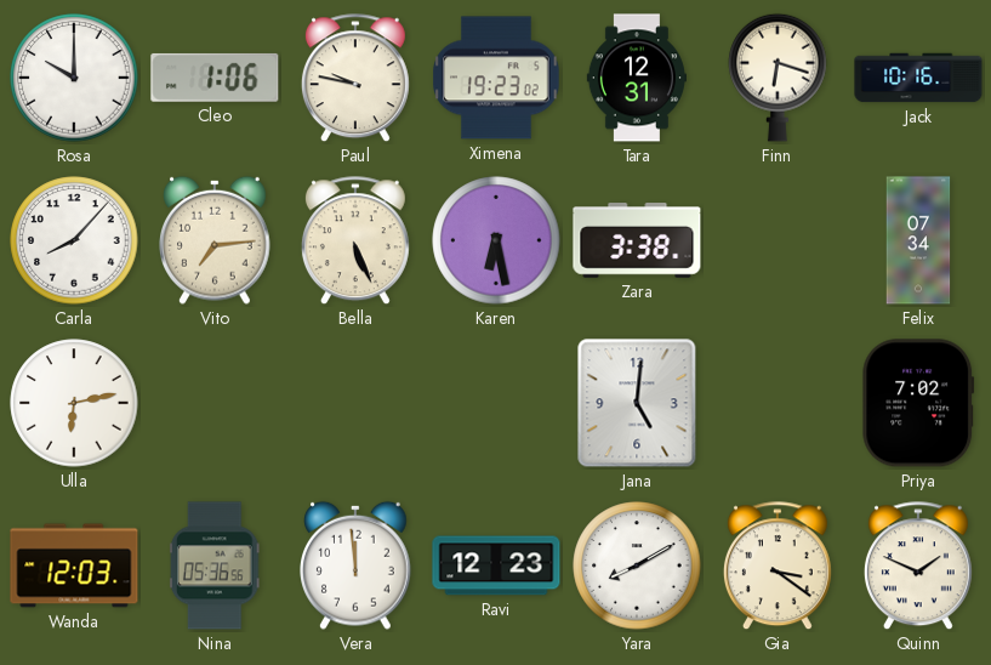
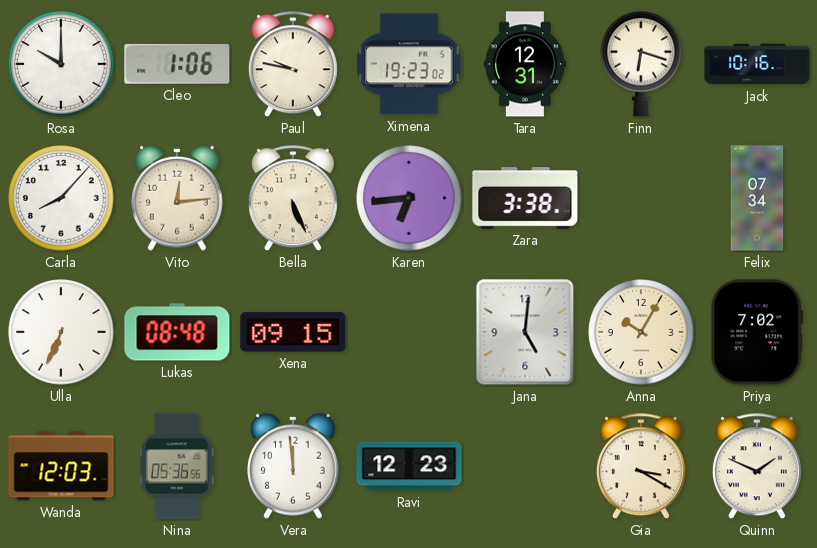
Vito: 7:14 -> 12:14
Karen: 6:28 -> 6:44
Ulla: 6:13 -> 6:34
Lukas: none -> 08:48
Xena: none -> 09:15
Anna: none -> 10:05
Yara: 8:10 -> none
Gia: 3:21 -> 3:20
